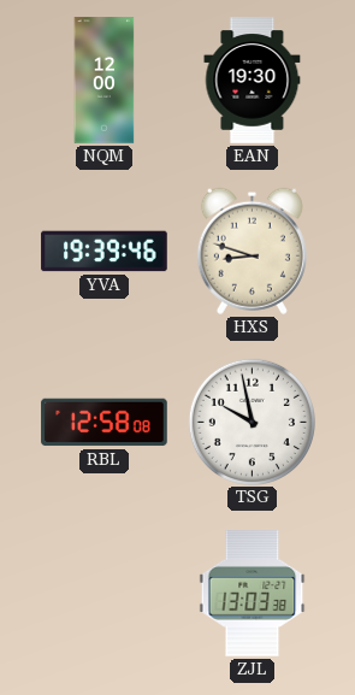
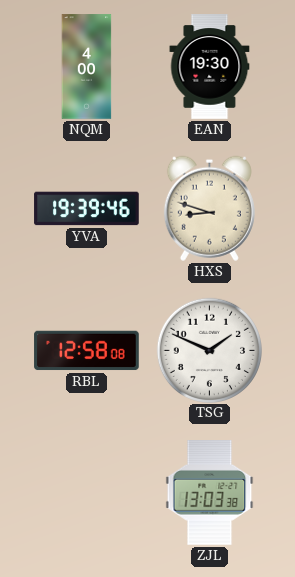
NQM: 12:00 -> 4:00
TSG: 9:58 -> 1:49
